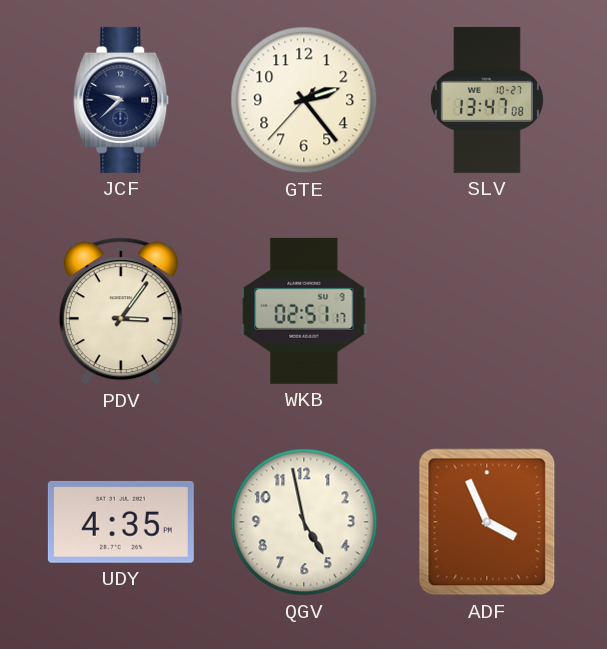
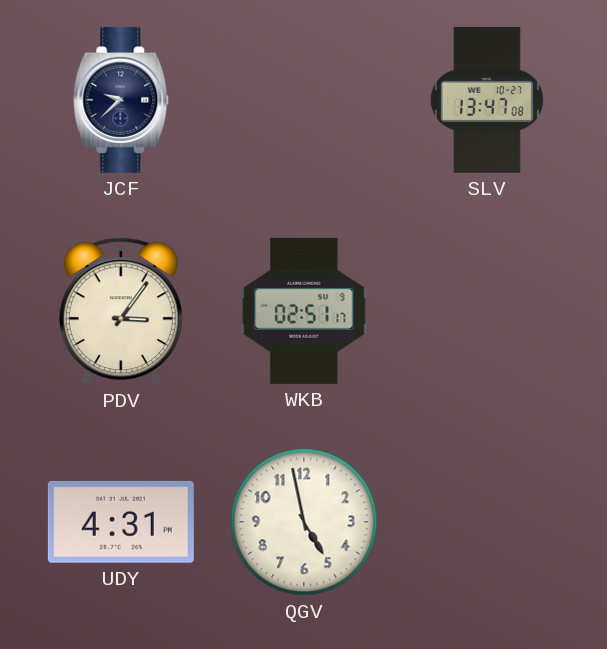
GTE: 2:23 -> none
UDY: 4:35 -> 4:31
ADF: 3:56 -> none
